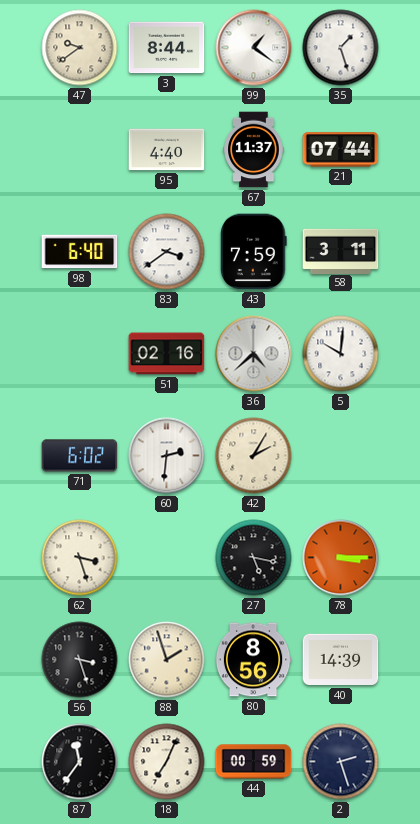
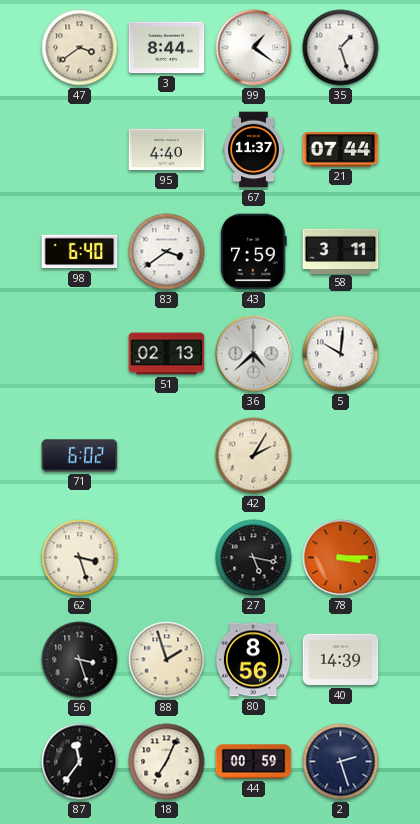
47: 9:39 -> 3:39
51: 02:16 -> 02:13
60: 2:31 -> none
